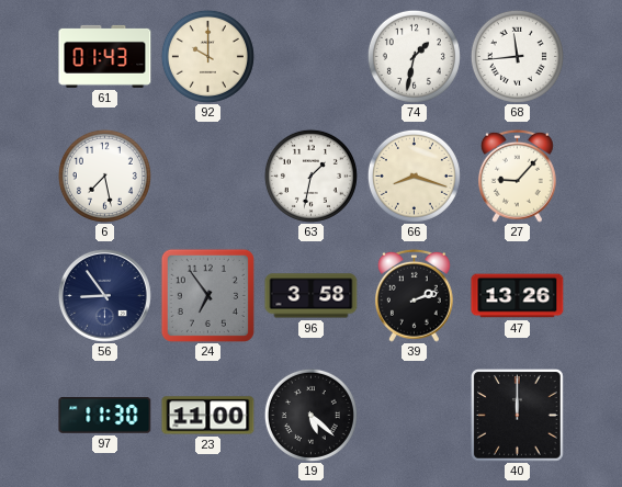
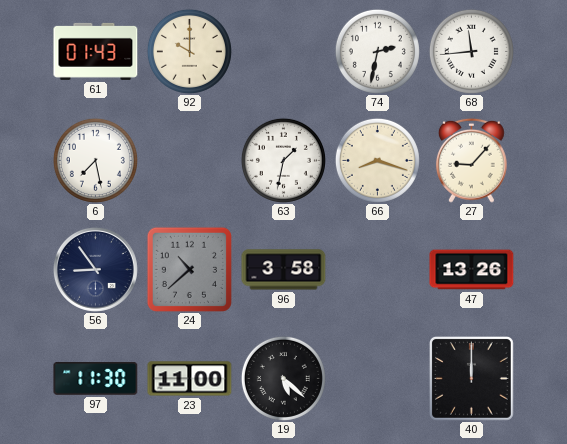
74: 1:32 -> 2:32
24: 6:54 -> 10:38
39: 2:12 -> none
